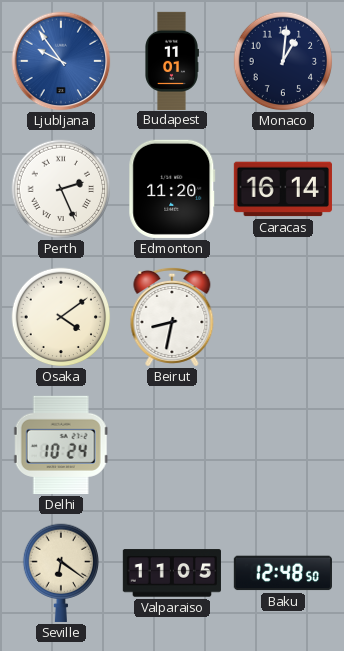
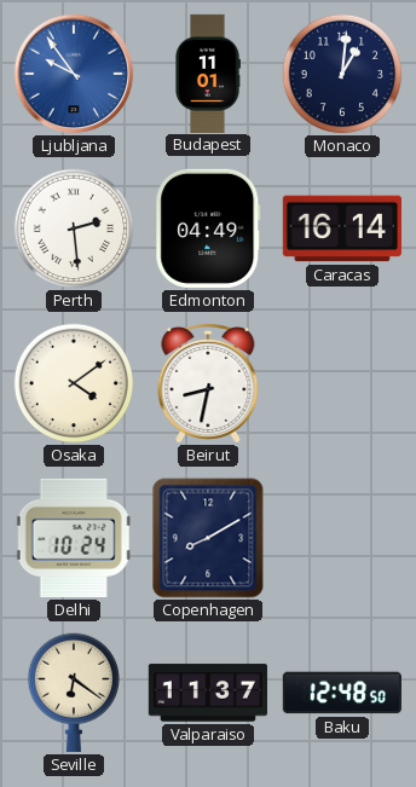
Perth: 2:26 -> 2:29
Edmonton: 11:20 -> 04:49
Copenhagen: none -> 8:10
Valparaiso: 11:05 -> 11:37
